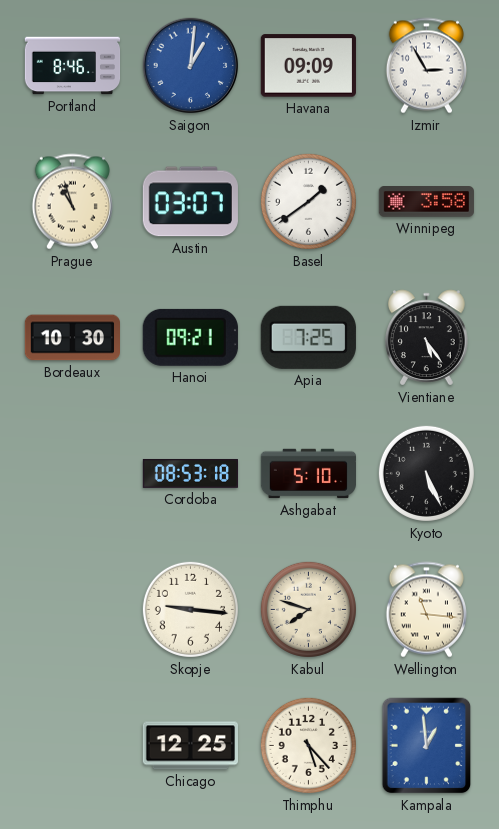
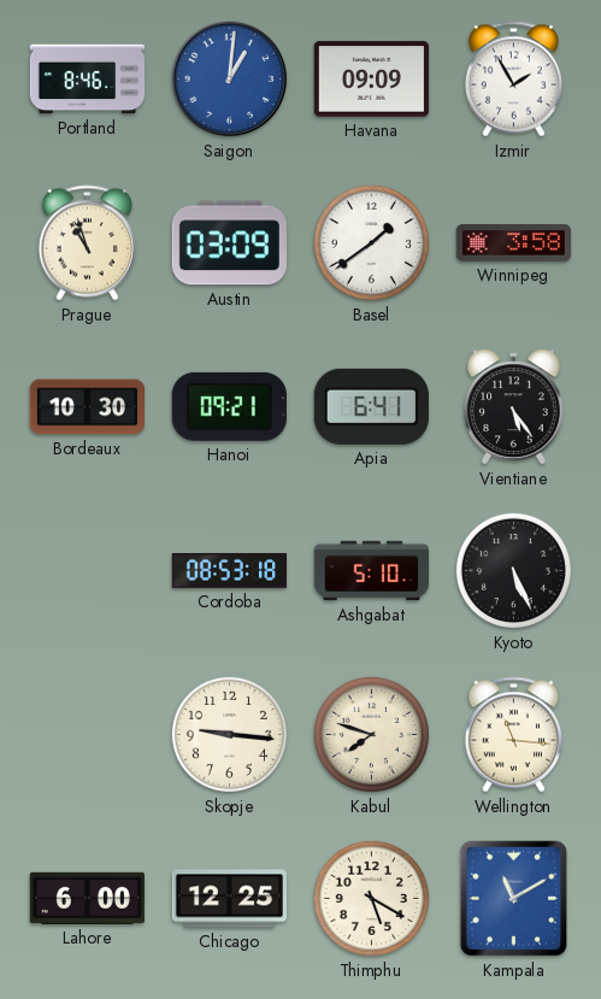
Izmir: 2:55 -> 1:55
Austin: 03:07 -> 03:09
Apia: 7:25 -> 6:41
Lahore: none -> 6:00
Thimphu: 5:23 -> 5:20
Kampala: 12:59 -> 11:10
